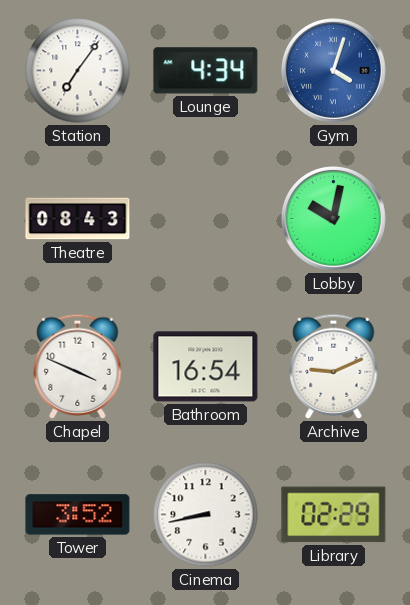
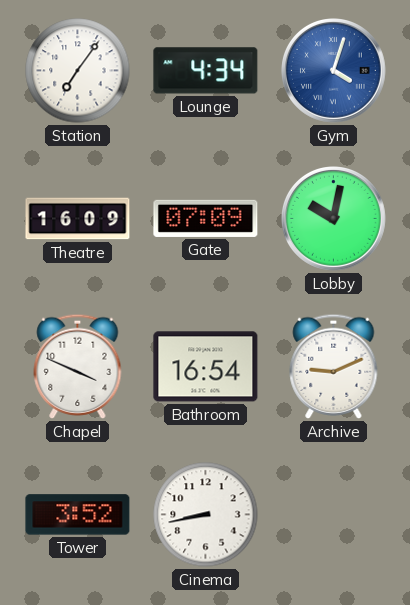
Theatre: 08:43 -> 16:09
Gate: none -> 07:09
Library: 02:29 -> none
